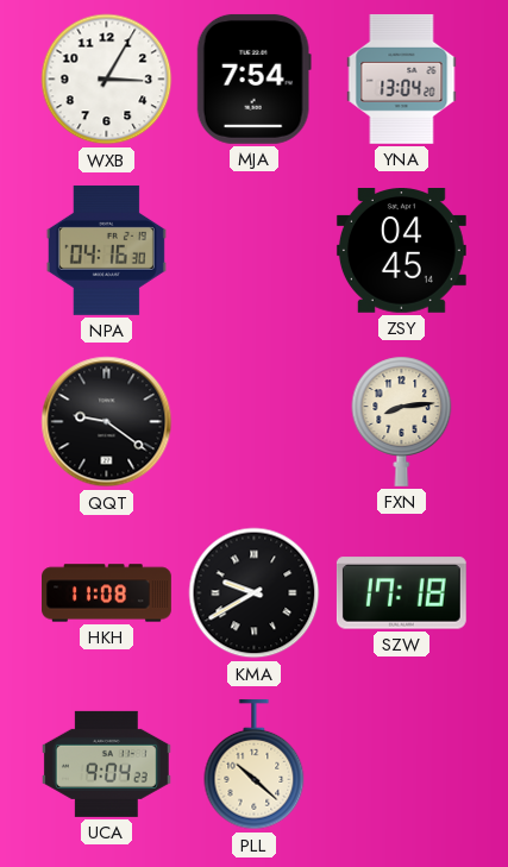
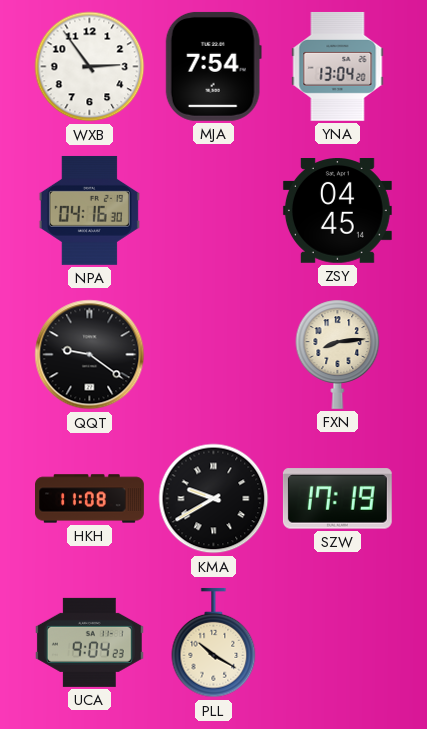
WXB: 3:05 -> 2:54
SZW: 17:18 -> 17:19
PLL: 10:22 -> 10:20
